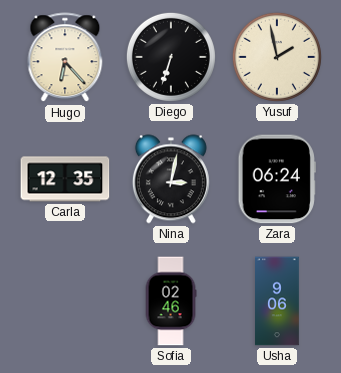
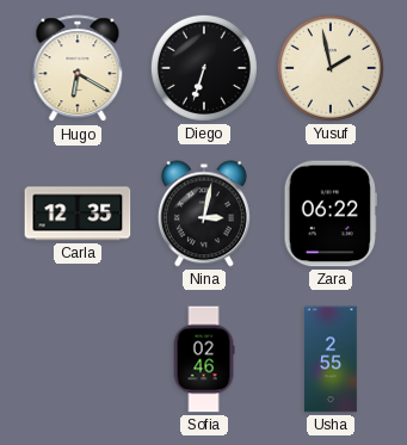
Hugo: 6:23 -> 6:20
Zara: 06:24 -> 06:22
Usha: 9:06 -> 2:55
